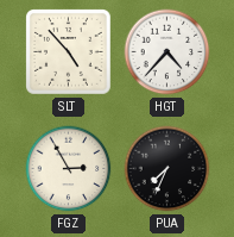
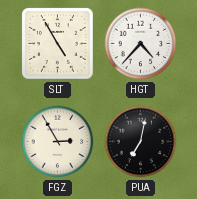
SLT: 4:53 -> 4:55
PUA: 7:34 -> 7:02
